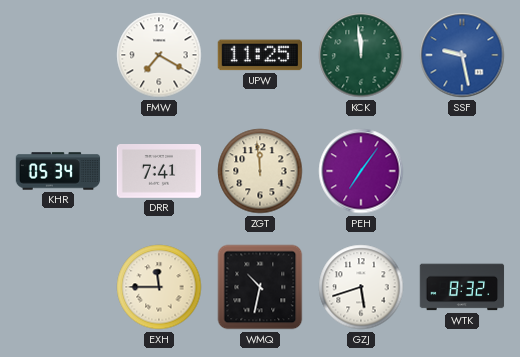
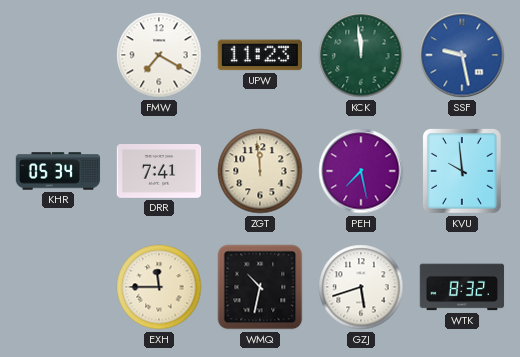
UPW: 11:25 -> 11:23
PEH: 7:06 -> 7:28
KVU: none -> 9:59
